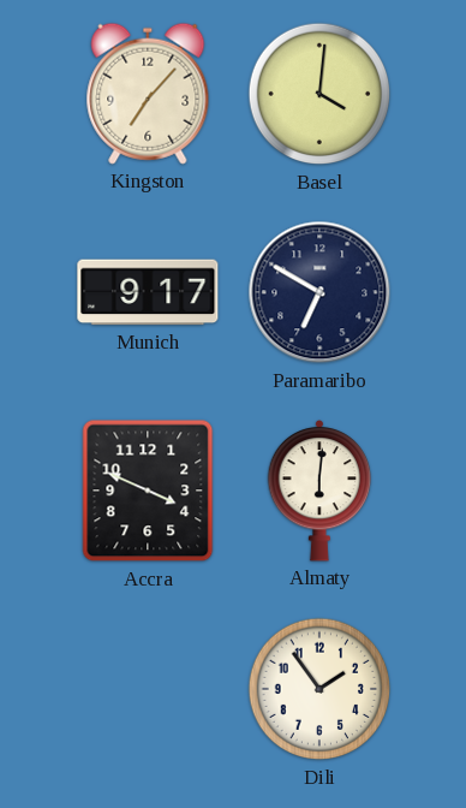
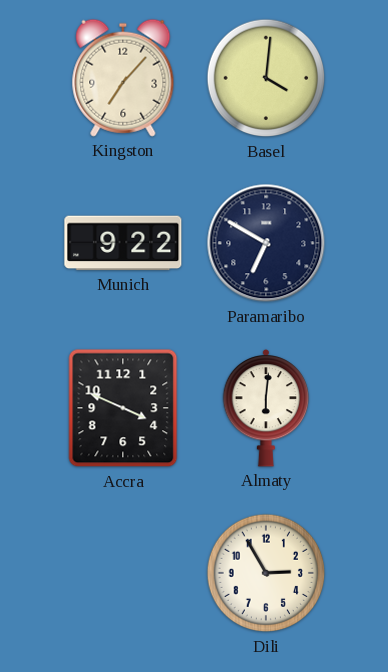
Munich: 9:17 -> 9:22
Dili: 1:54 -> 2:55
